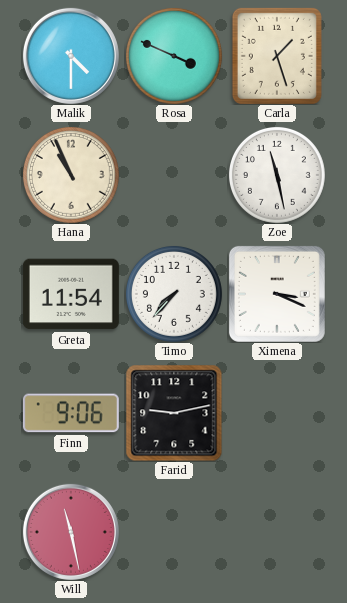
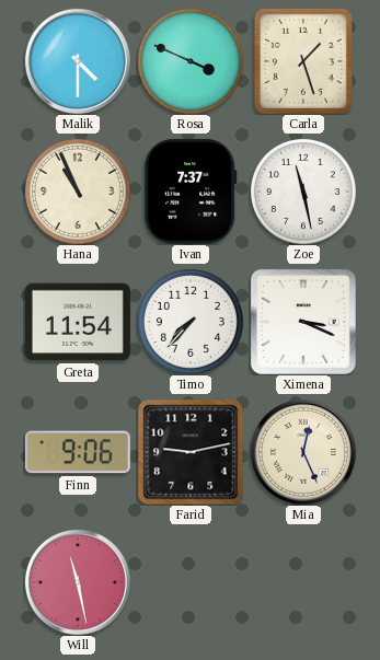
Ivan: none -> 7:37
Mia: none -> 12:26
